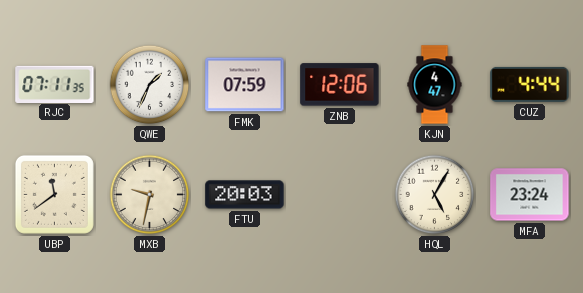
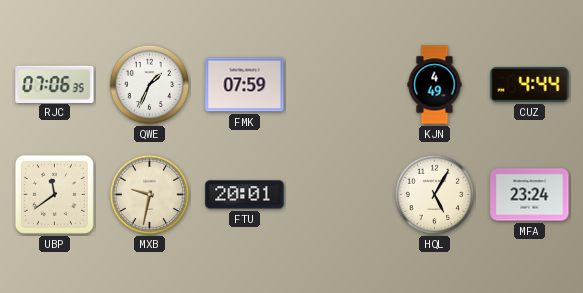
RJC: 07:11 -> 07:06
ZNB: 12:06 -> none
KJN: 4:47 -> 4:49
FTU: 20:03 -> 20:01
